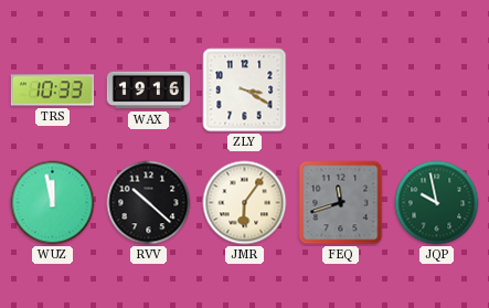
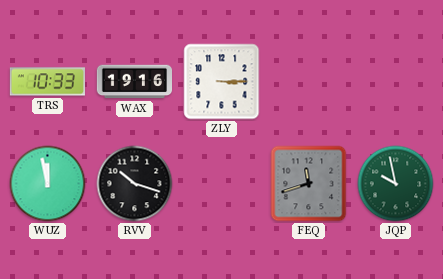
ZLY: 3:20 -> 3:15
RVV: 10:22 -> 10:18
JMR: 6:06 -> none
